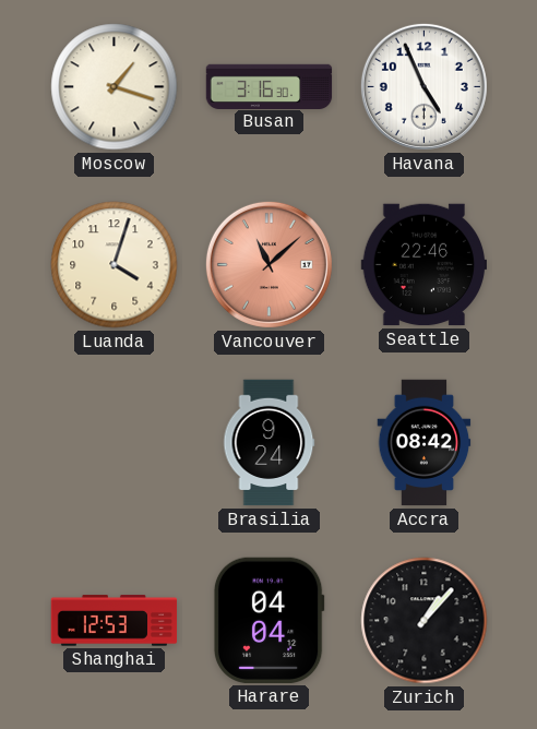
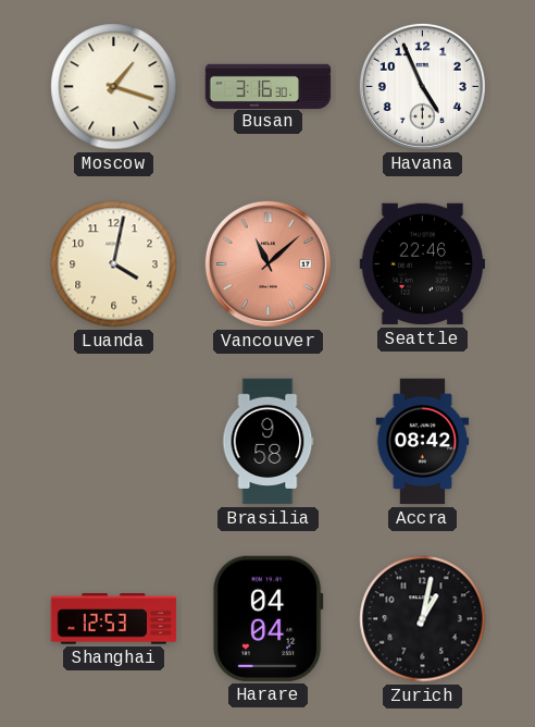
Luanda: 4:03 -> 4:02
Brasilia: 9:24 -> 9:58
Zurich: 1:07 -> 1:02
